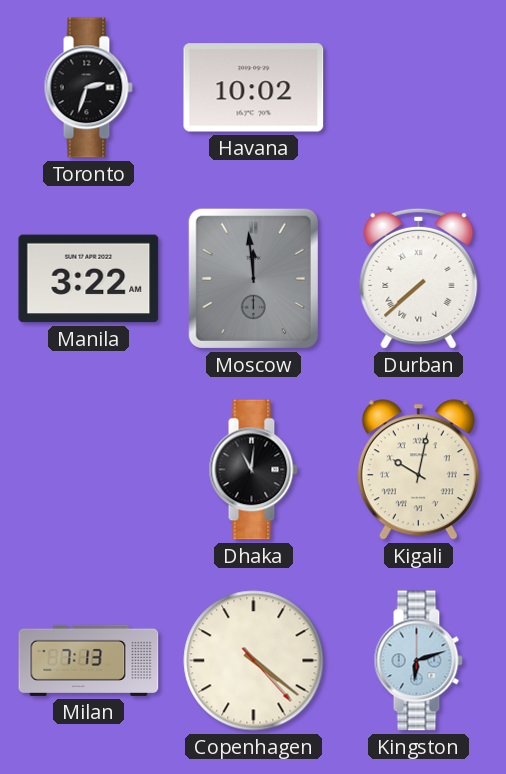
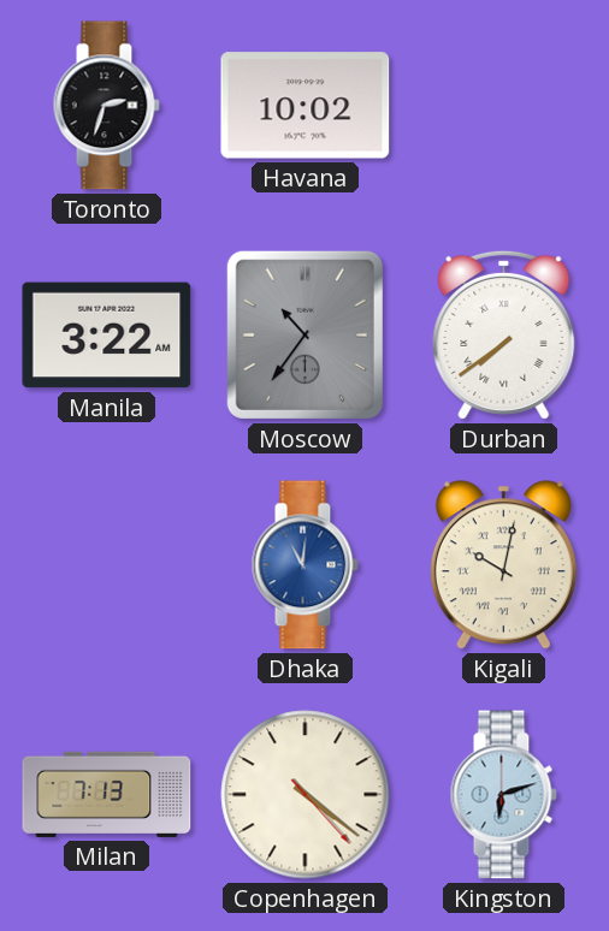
Moscow: 11:59 -> 10:36
Durban: 7:38 -> 7:39
Dhaka dial: black -> blue
